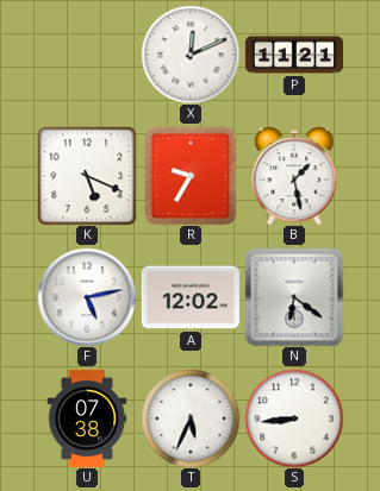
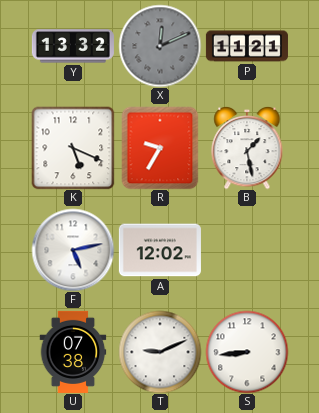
Y: none -> 13:32
X dial: white -> grey
N: 6:21 -> none
T: 5:34 -> 9:11
